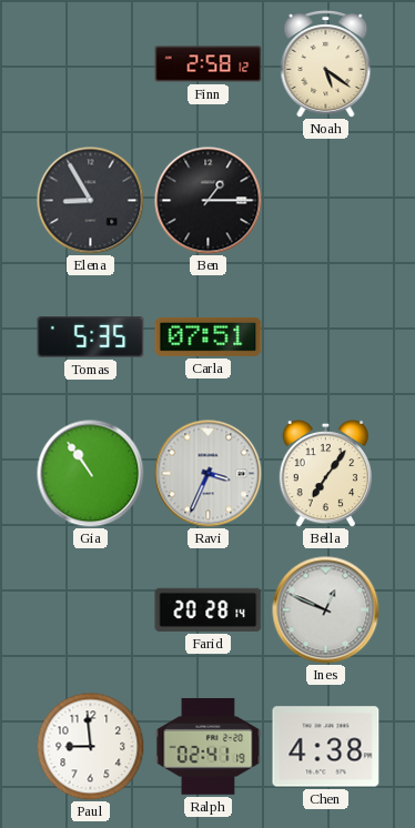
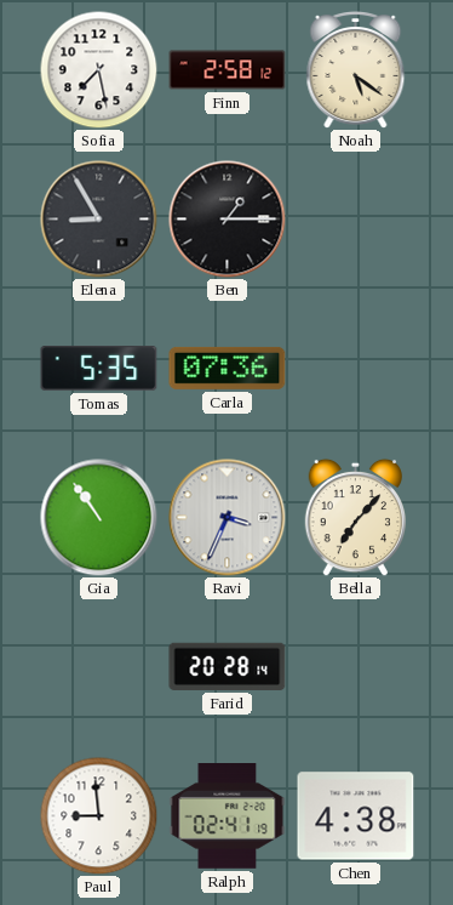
Sofia: none -> 7:28
Carla: 07:51 -> 07:36
Bella: 7:06 -> 7:07
Ines: 12:49 -> none
